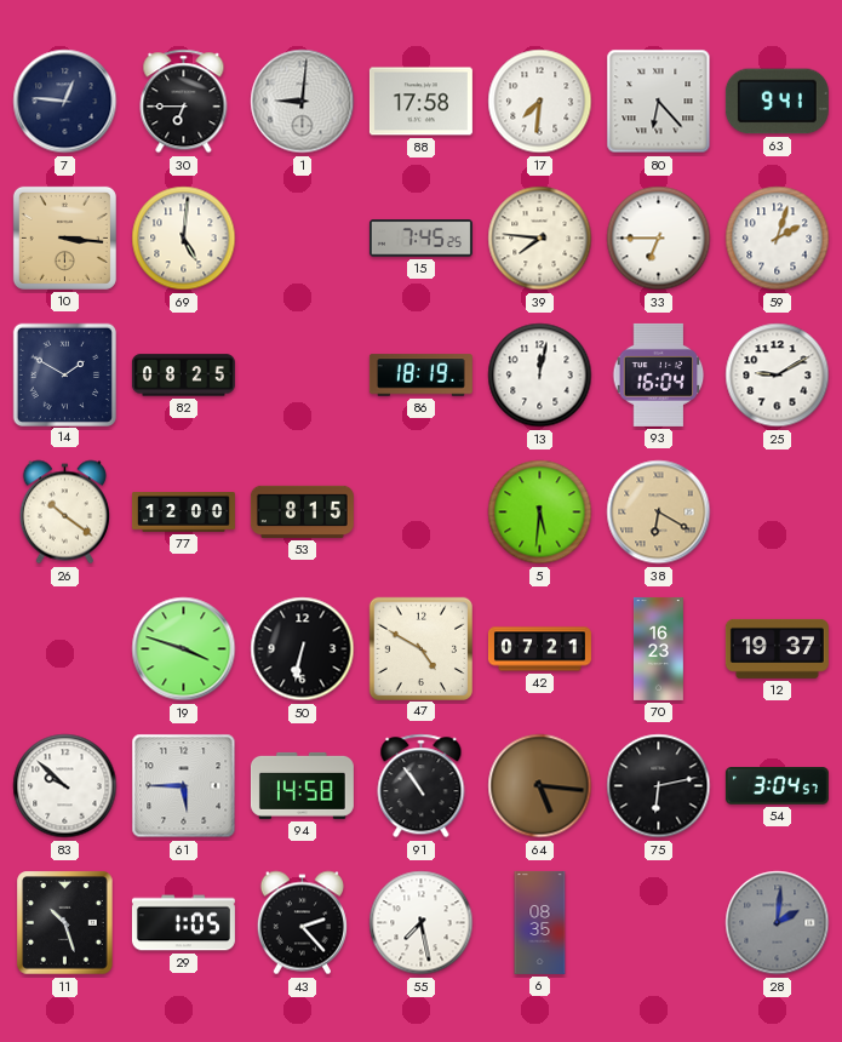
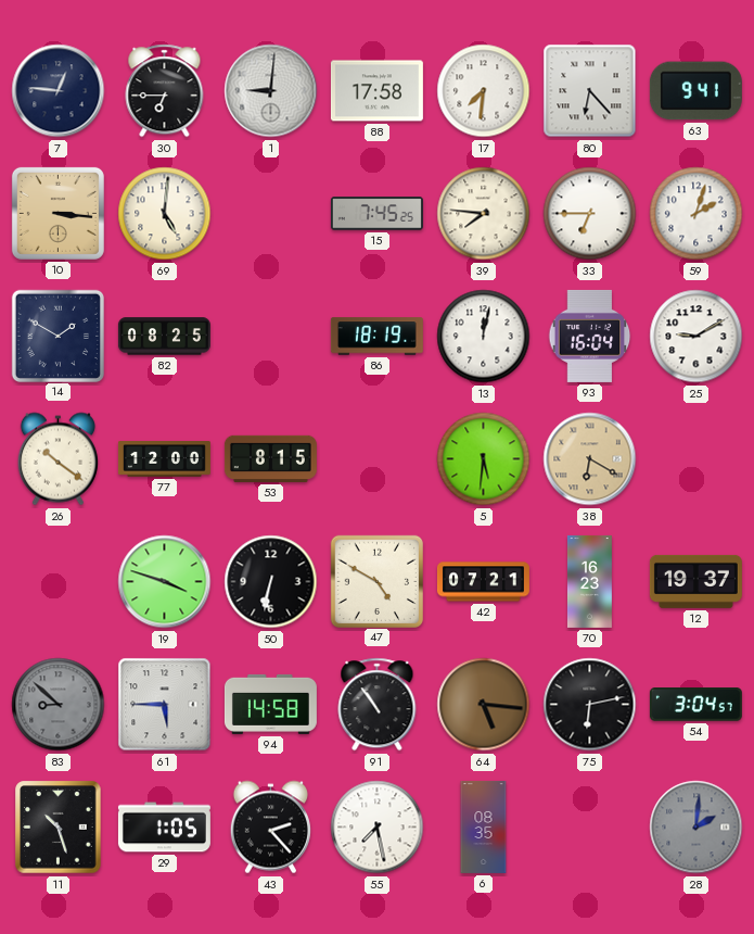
83: 9:52 -> 8:52
83 dial: white -> grey
